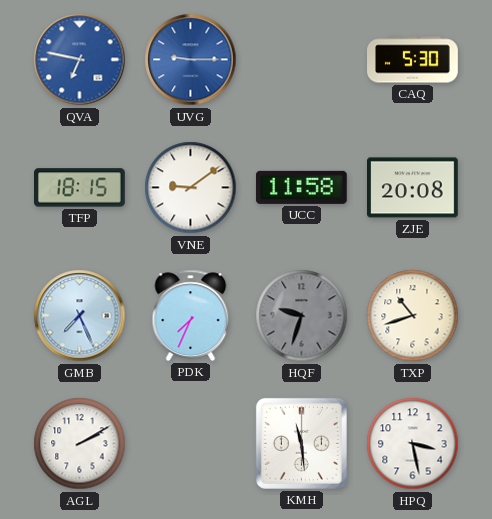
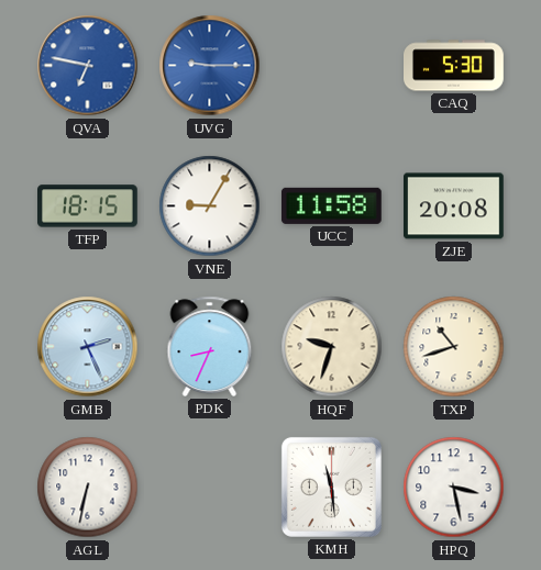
VNE: 9:09 -> 9:05
GMB: 7:26 -> 2:26
PDK: 7:34 -> 8:34
HQF dial: grey -> cream
AGL: 2:10 -> 6:32
